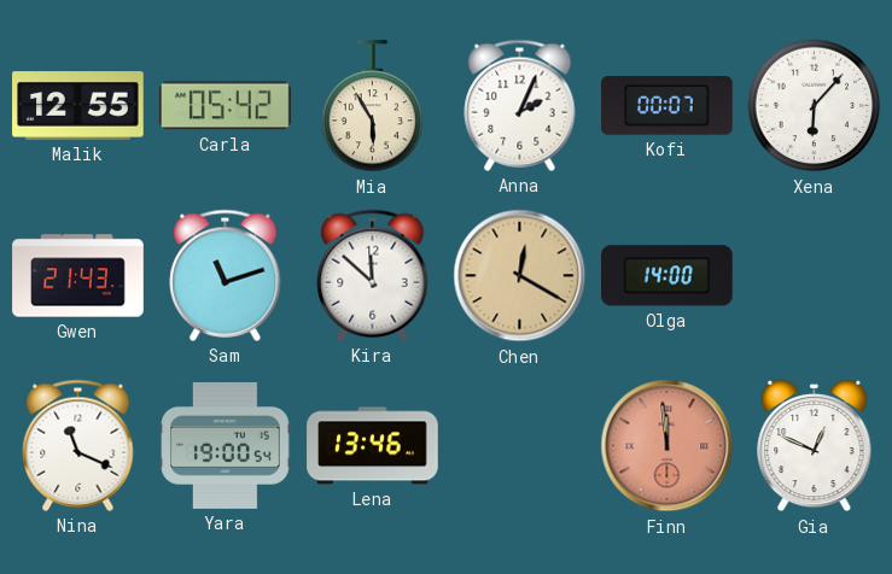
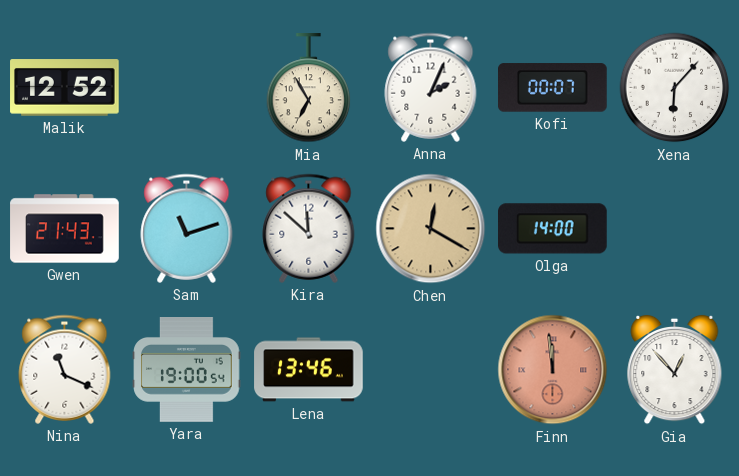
Malik: 12:55 -> 12:52
Carla: 05:42 -> none
Mia: 5:55 -> 6:55
Gia: 12:49 -> 12:53
